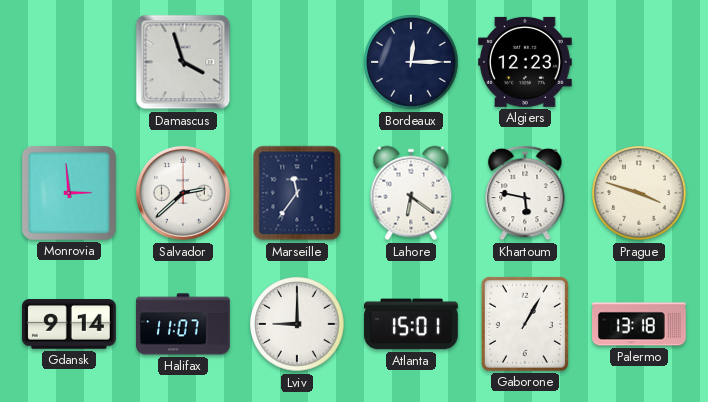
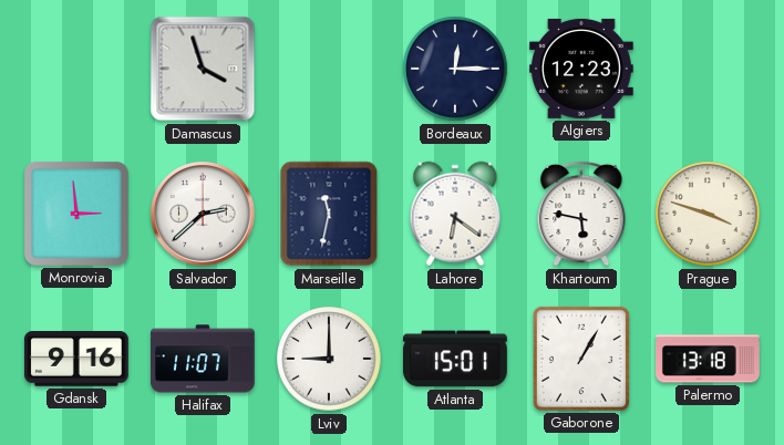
Marseille: 11:36 -> 11:32
Gdansk: 9:14 -> 9:16
